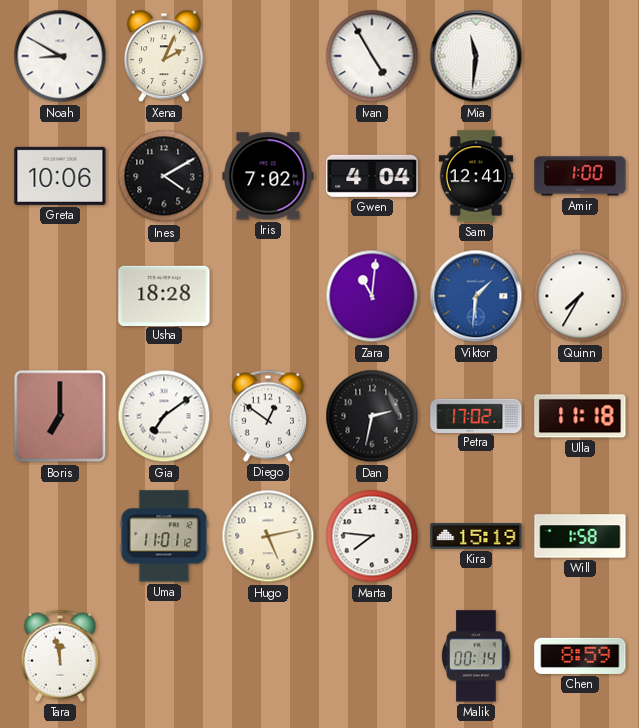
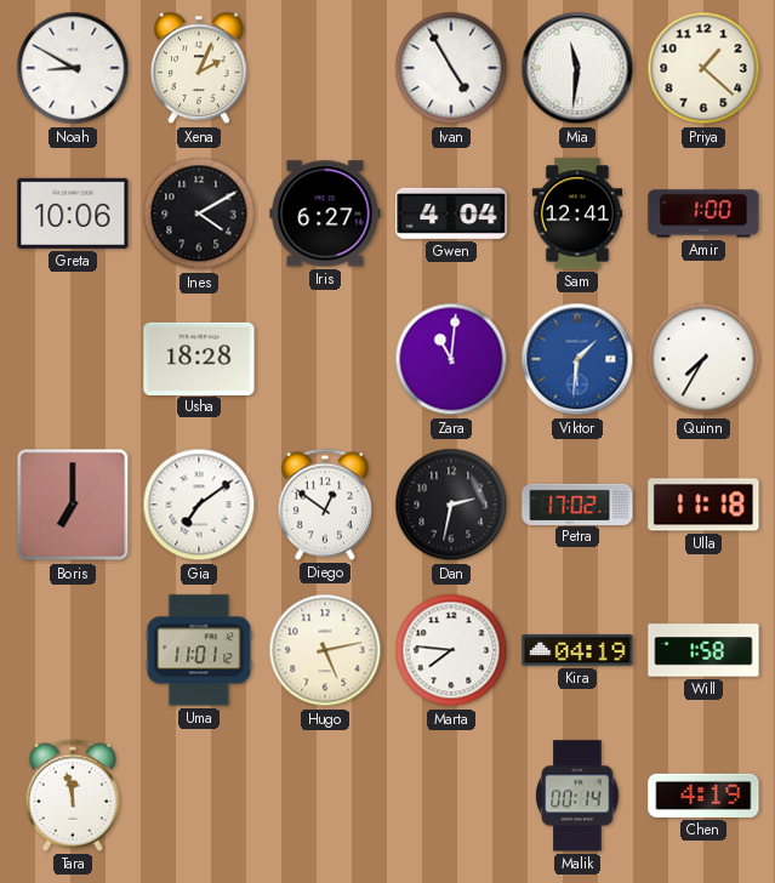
Priya: none -> 1:22
Iris: 7:02 -> 6:27
Kira: 15:19 -> 04:19
Chen: 8:59 -> 4:19
